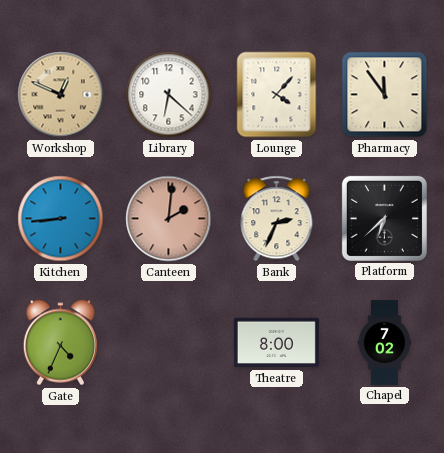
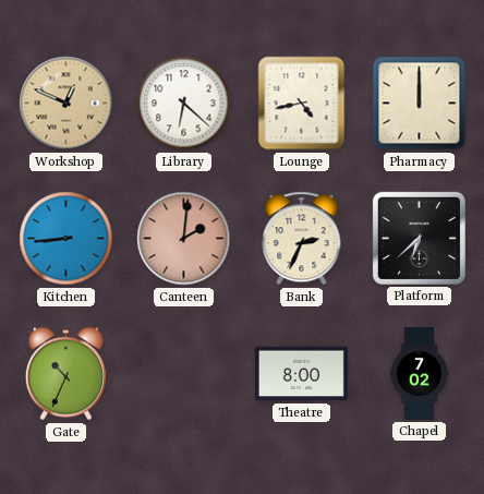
Lounge: 4:07 -> 4:43
Pharmacy: 11:54 -> 12:00
Gate: 4:34 -> 10:34
